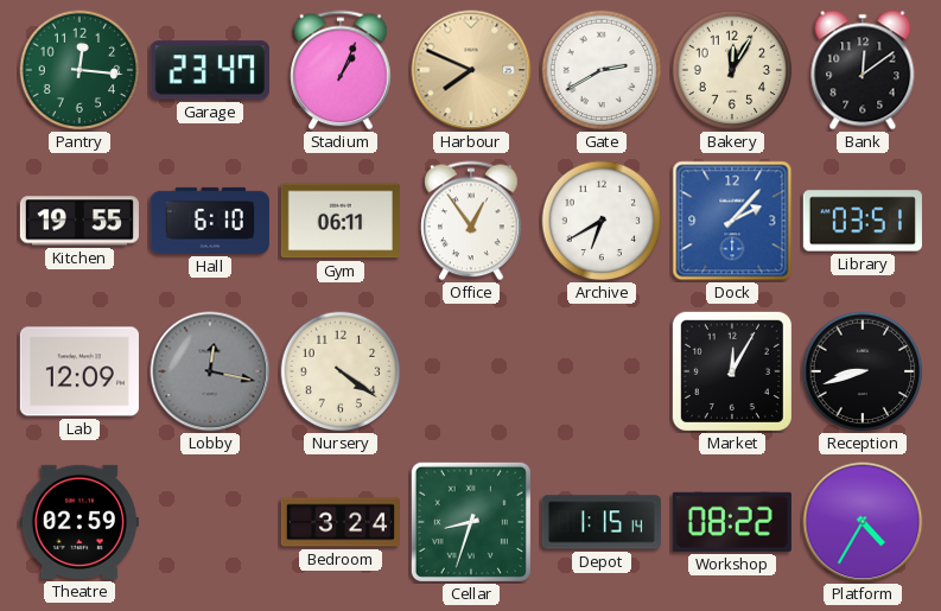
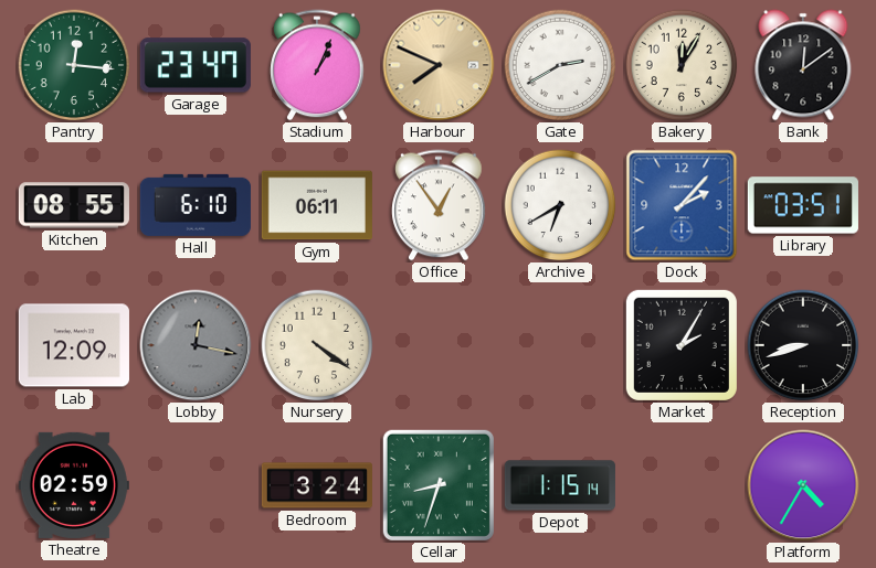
Kitchen: 19:55 -> 08:55
Market: 12:05 -> 2:05
Workshop: 08:22 -> none
